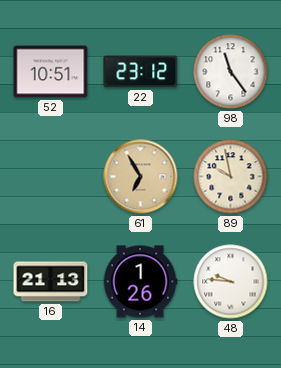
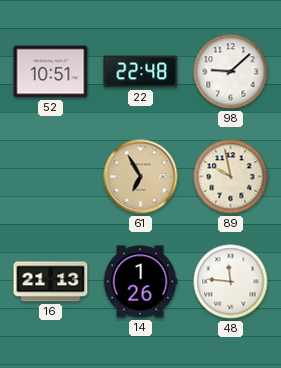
22: 23:12 -> 22:48
98: 11:24 -> 9:08
48: 9:46 -> 11:46
